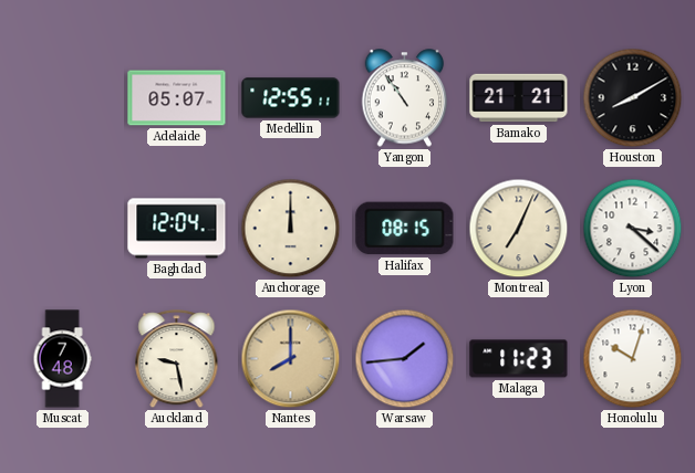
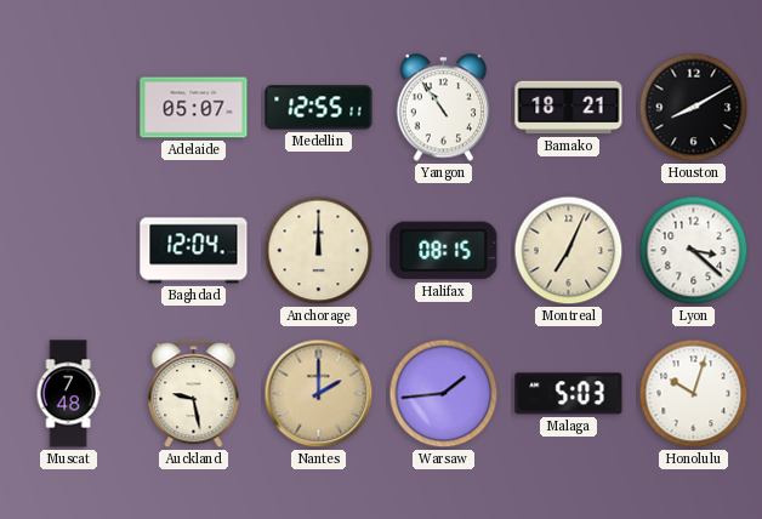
Bamako: 21:21 -> 18:21
Nantes: 8:00 -> 2:00
Malaga: 11:23 -> 5:03
